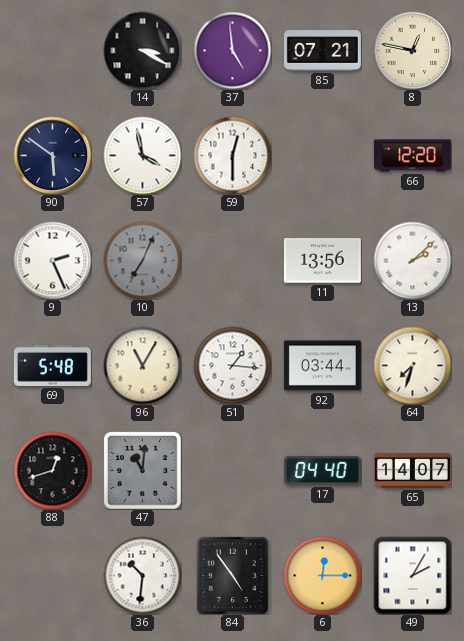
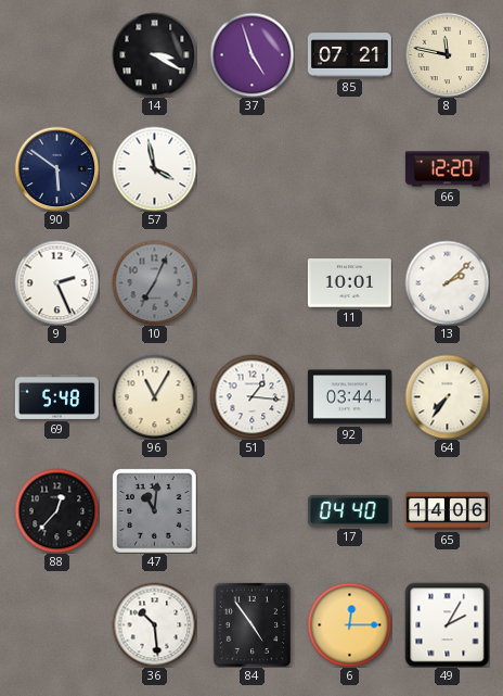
37: 4:59 -> 4:57
8: 12:47 -> 11:47
59: 12:30 -> none
11: 13:56 -> 10:01
64: 7:33 -> 7:36
88: 12:42 -> 12:37
65: 14:07 -> 14:06
36: 10:31 -> 10:29
